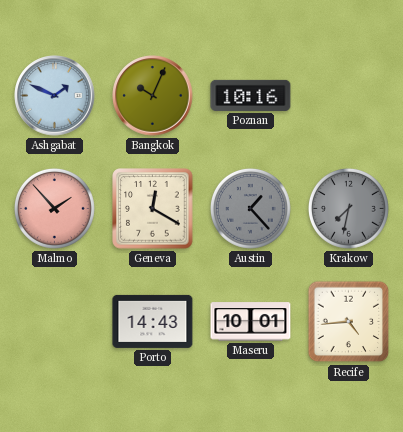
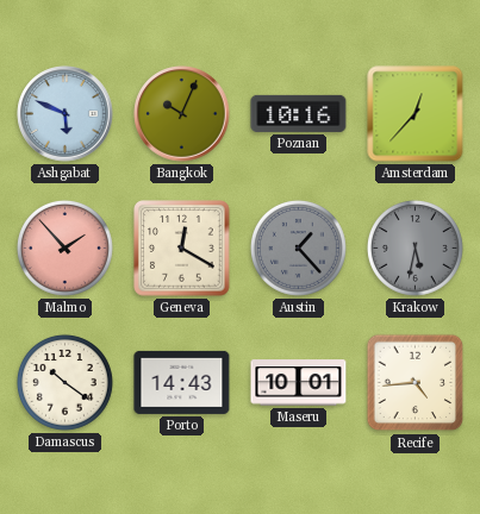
Ashgabat: 1:49 -> 5:49
Amsterdam: none -> 12:37
Krakow: 7:32 -> 5:32
Damascus: none -> 10:21
